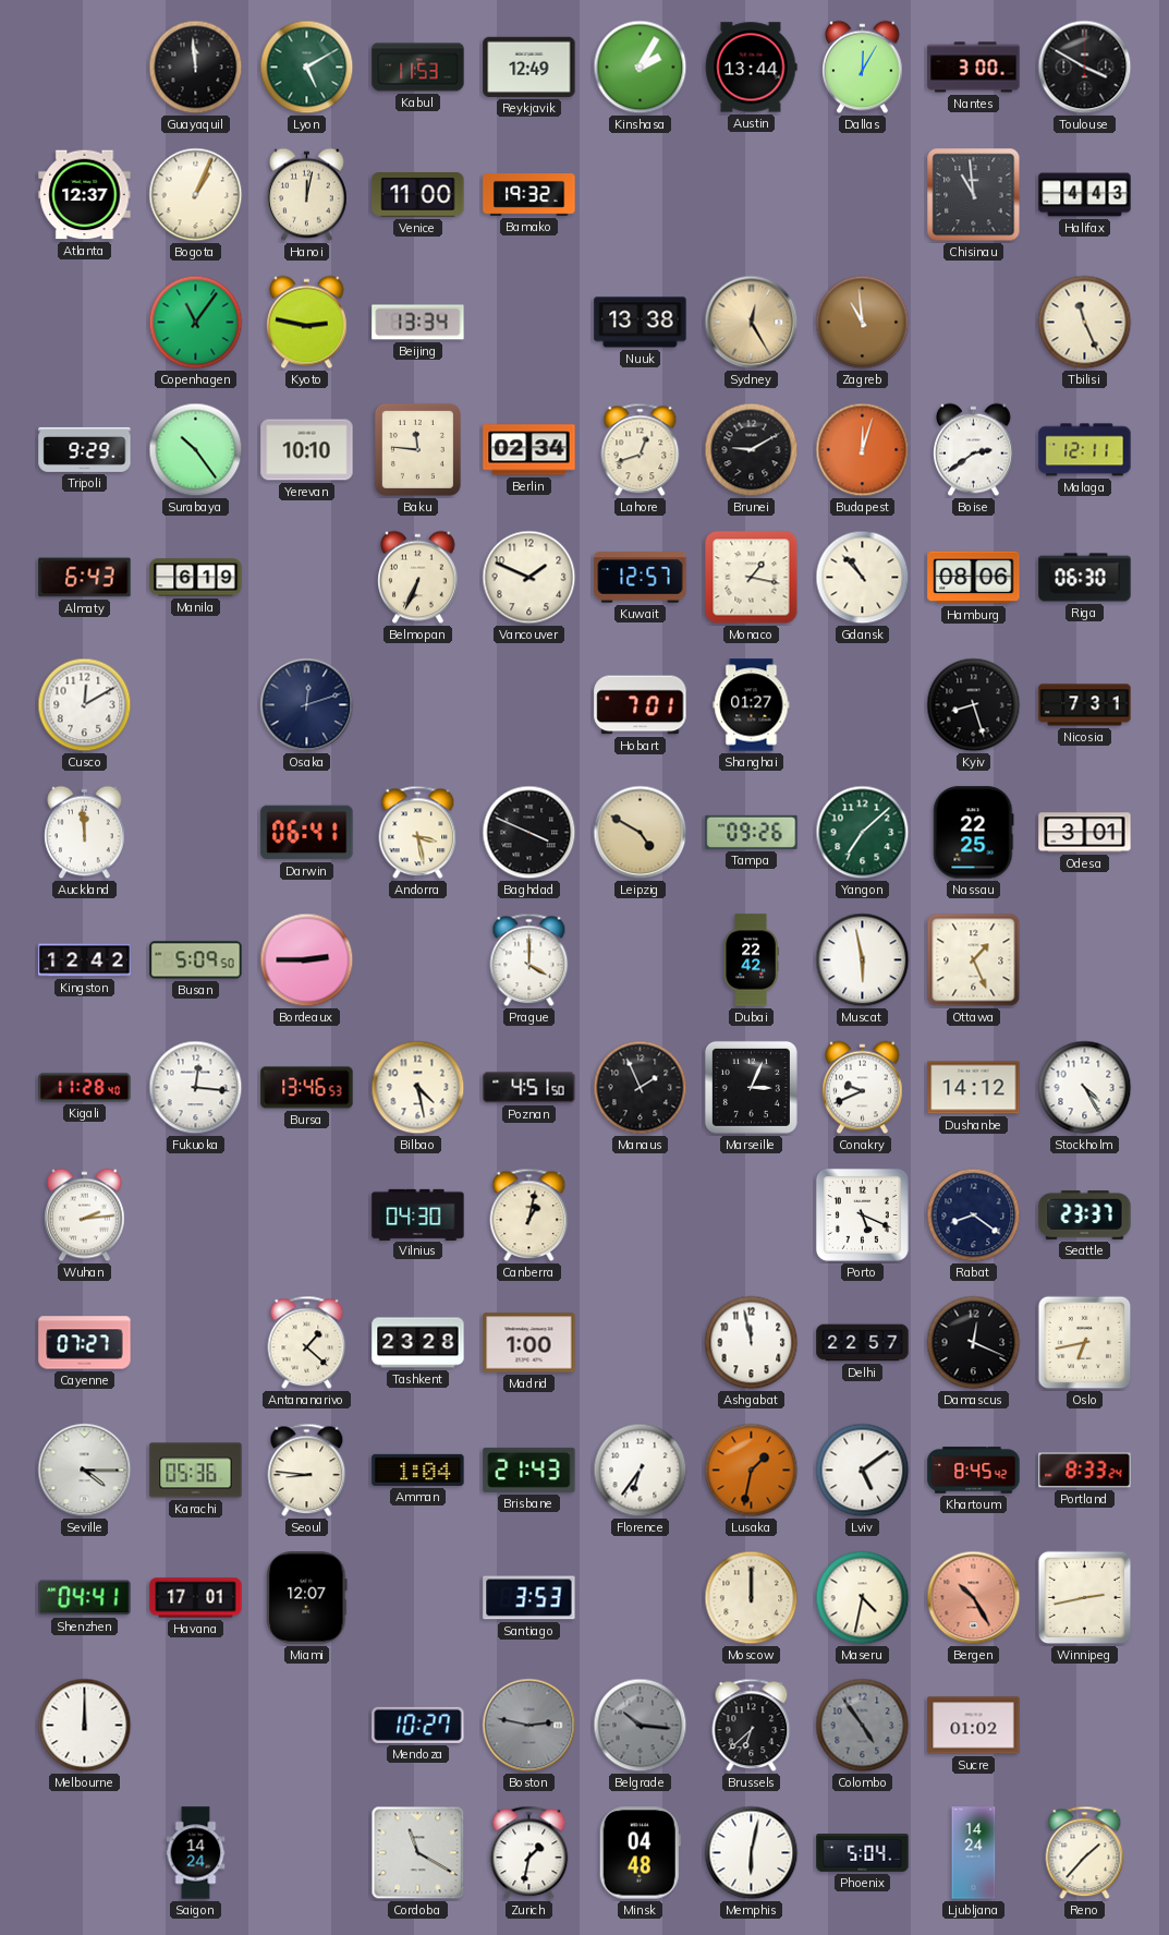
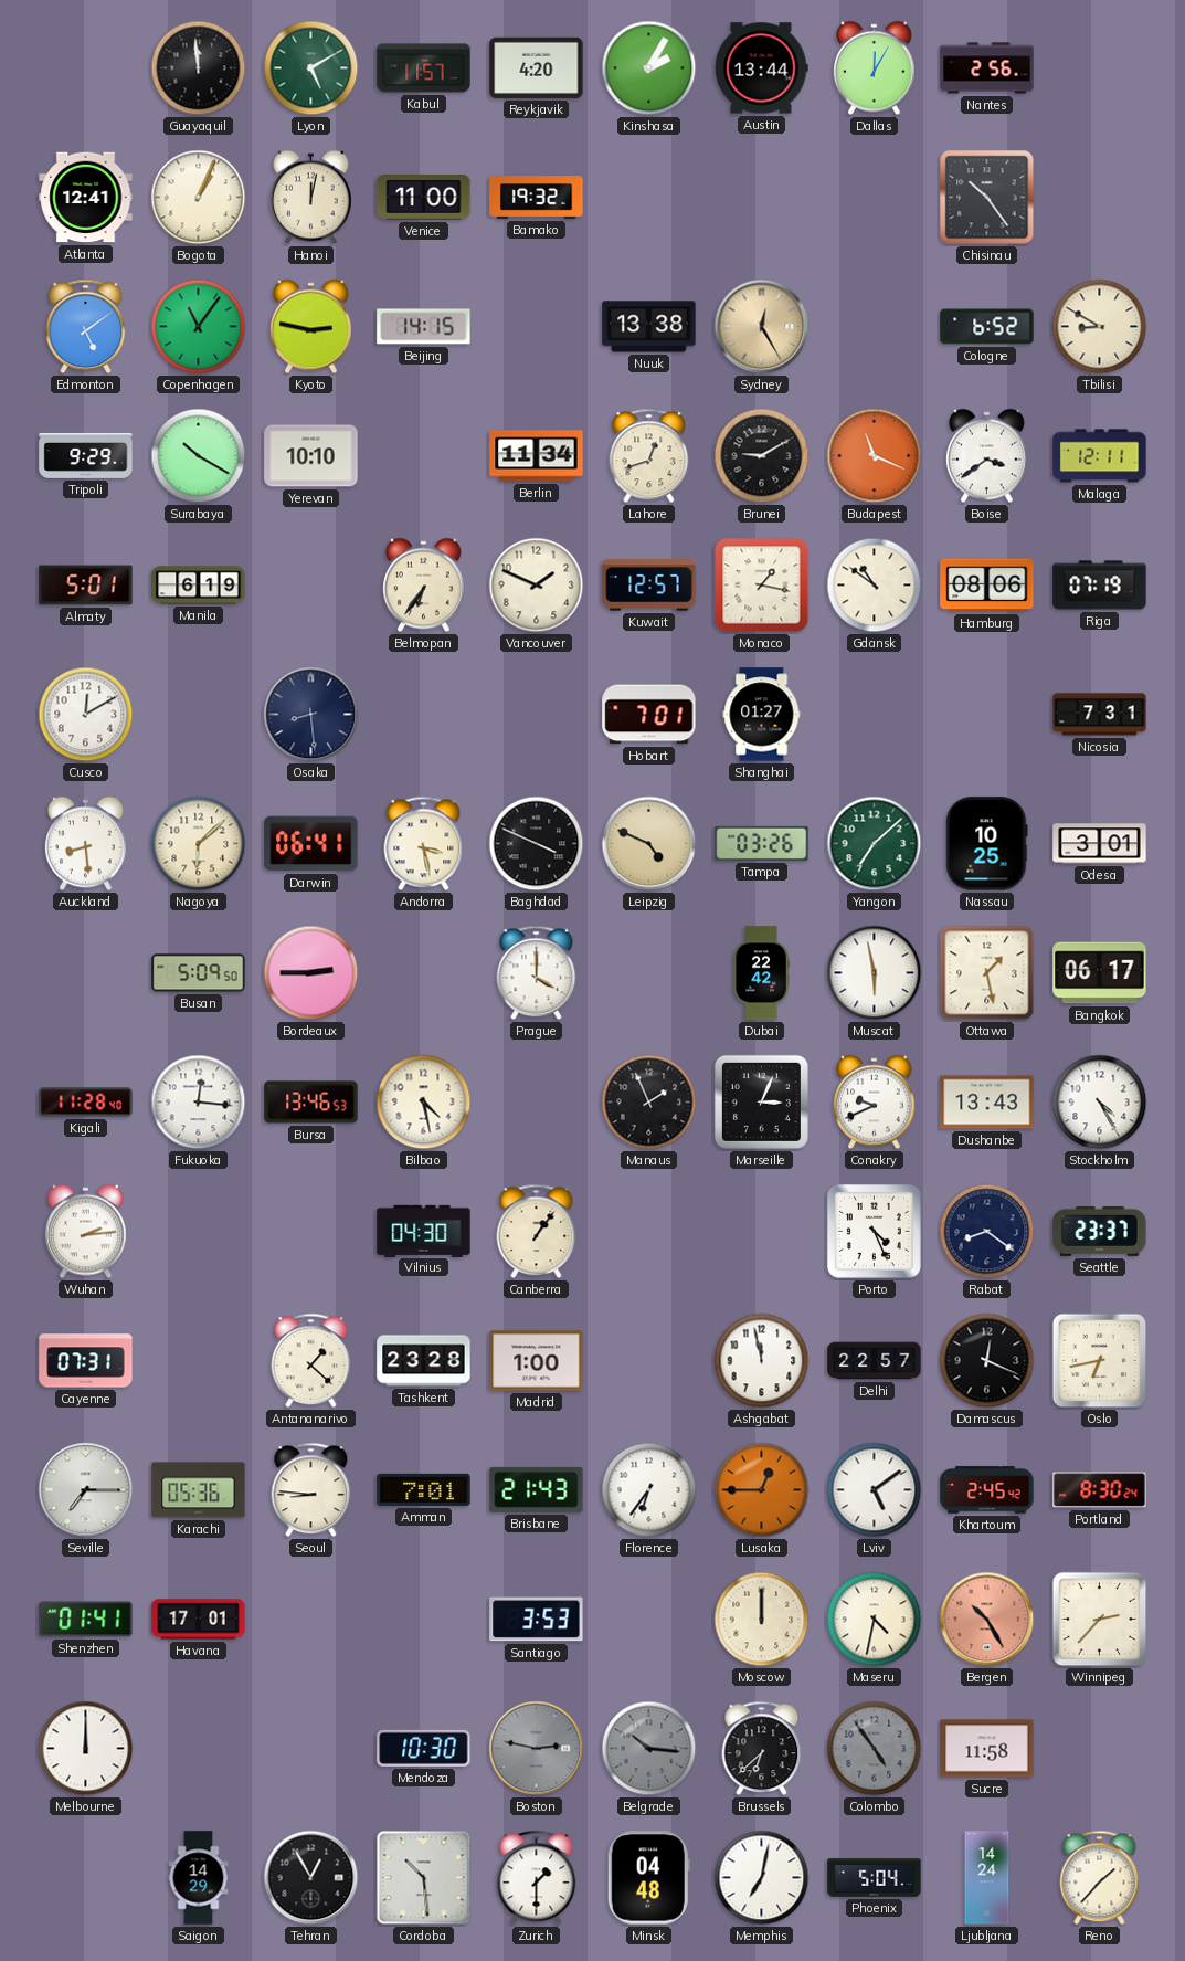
Kabul: 11:53 -> 11:57
Reykjavik: 12:49 -> 4:20
Nantes: 3:00 -> 2:56
Toulouse: 3:50 -> none
Atlanta: 12:37 -> 12:41
Chisinau: 10:59 -> 10:24
Halifax: 4:43 -> none
Edmonton: none -> 5:09
Beijing: 13:34 -> 14:15
Zagreb: 10:59 -> none
Cologne: none -> 6:52
Tbilisi: 11:26 -> 8:50
Surabaya: 10:24 -> 10:20
Baku: 11:46 -> none
Berlin: 02:34 -> 11:34
Budapest: 12:03 -> 11:19
Boise: 2:39 -> 3:39
Almaty: 6:43 -> 5:01
Belmopan: 6:34 -> 6:36
Gdansk: 10:53 -> 10:51
Riga: 06:30 -> 07:19
Osaka: 12:12 -> 8:29
Kyiv: 8:27 -> none
Auckland: 11:59 -> 8:29
Nagoya: none -> 6:08
Leipzig: 4:50 -> 4:49
Tampa: 09:26 -> 03:26
Nassau: 22:25 -> 10:25
Kingston: 12:42 -> none
Ottawa: 1:26 -> 1:28
Bangkok: none -> 06:17
Poznan: 4:51 -> none
Dushanbe: 14:12 -> 13:43
Canberra: 1:02 -> 1:06
Porto: 5:19 -> 4:26
Cayenne: 07:27 -> 07:31
Seville: 4:15 -> 7:15
Amman: 1:04 -> 7:01
Lusaka: 1:32 -> 12:45
Khartoum: 8:45 -> 2:45
Portland: 8:33 -> 8:30
Shenzhen: 04:41 -> 01:41
Miami: 12:07 -> none
Winnipeg: 2:43 -> 2:37
Mendoza: 10:27 -> 10:30
Sucre: 01:02 -> 11:58
Saigon: 14:24 -> 14:29
Tehran: none -> 12:55
Cordoba: 11:20 -> 10:29
Zurich: 1:32 -> 1:30
Memphis: 6:02 -> 7:02
